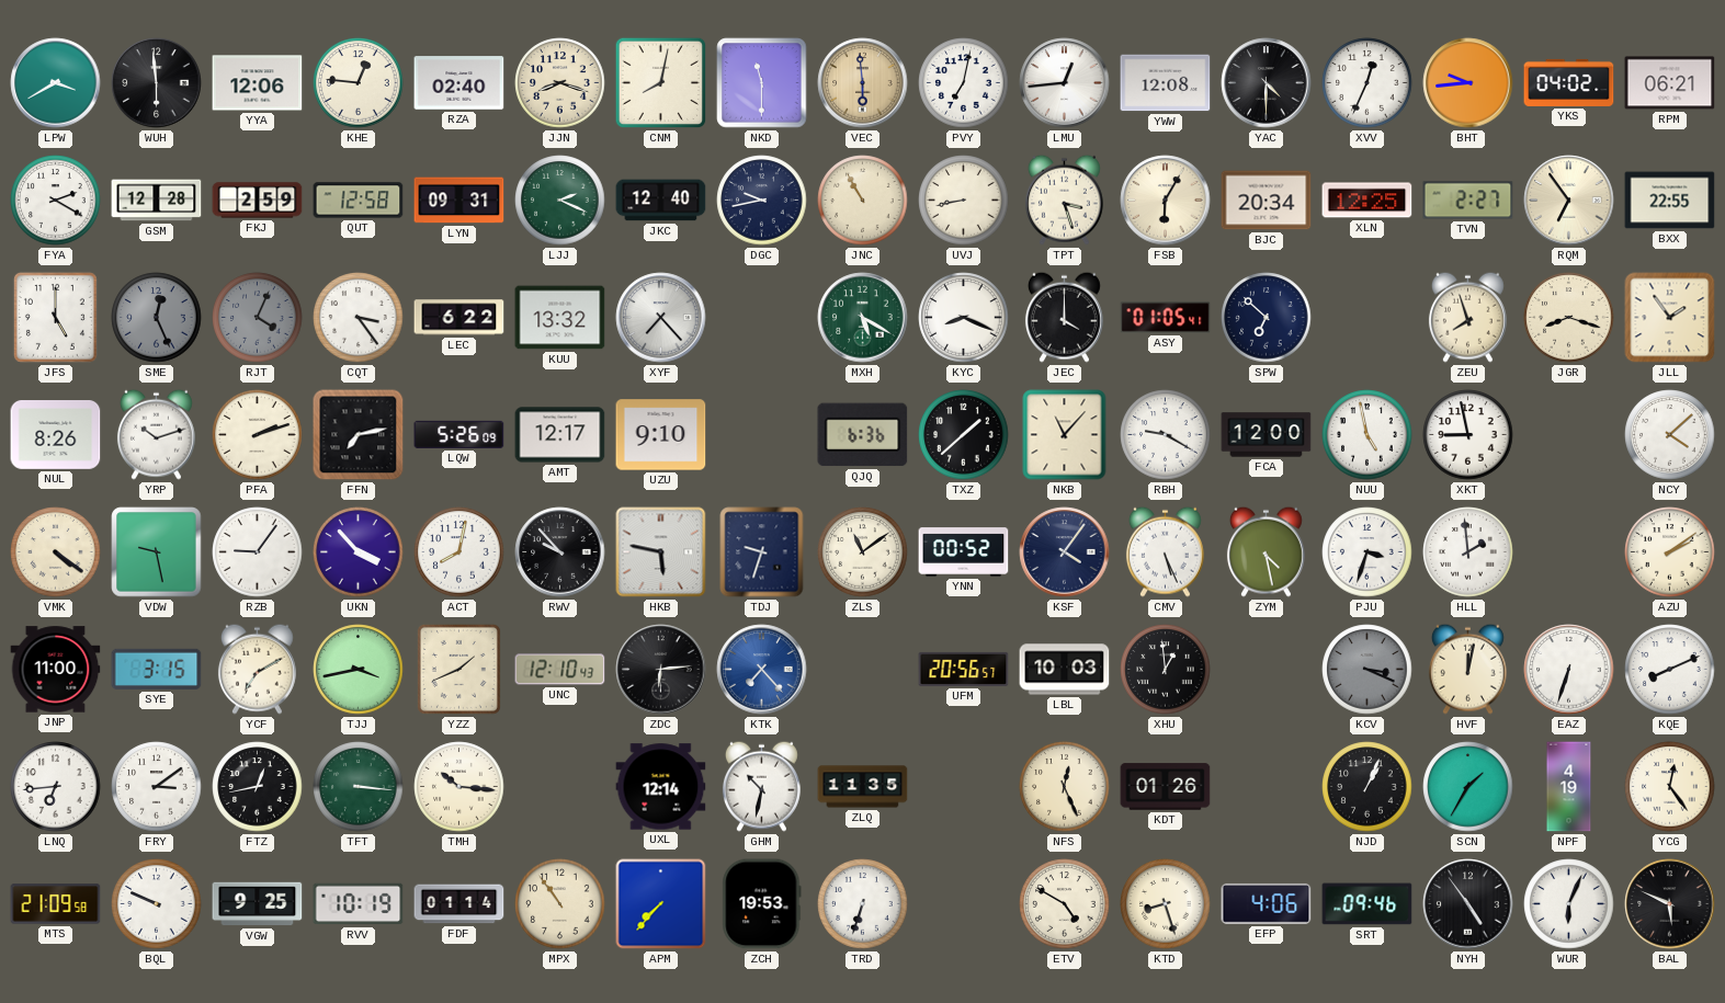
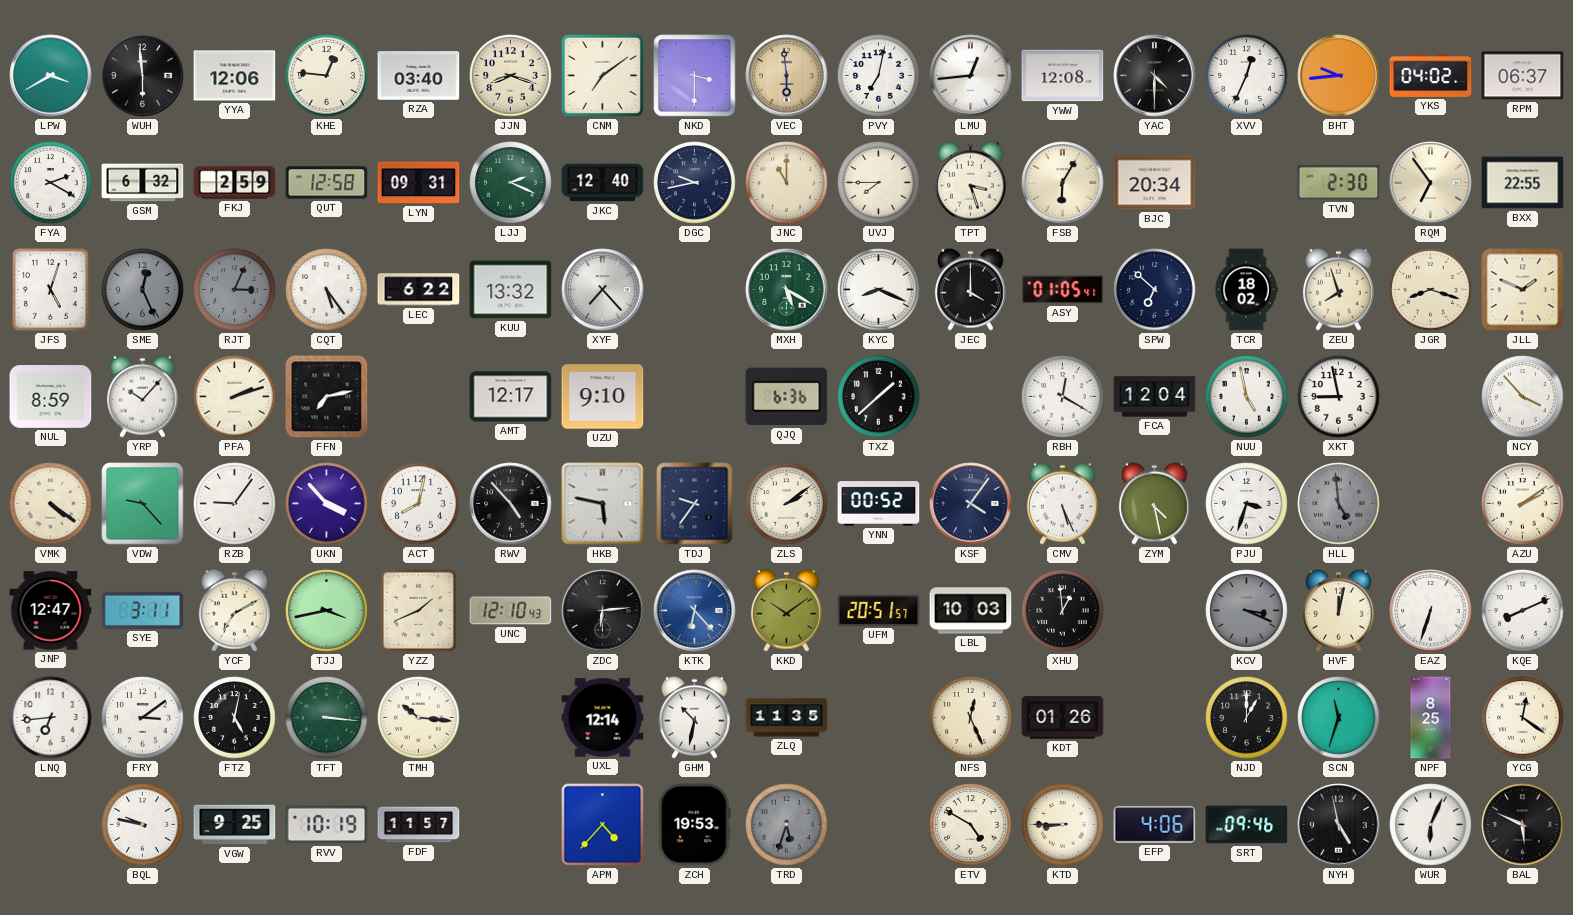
RZA: 02:40 -> 03:40
CNM: 8:02 -> 7:09
NKD: 11:30 -> 3:30
RPM: 06:21 -> 06:37
GSM: 12:28 -> 6:32
JNC: 10:55 -> 11:00
UVJ: 8:43 -> 7:45
XLN: 12:25 -> none
TVN: 2:27 -> 2:30
JFS: 5:00 -> 5:03
RJT: 4:04 -> 3:04
CQT: 3:24 -> 5:24
TCR: none -> 18:02
JLL: 1:54 -> 1:49
NUL: 8:26 -> 8:59
YRP: 10:12 -> 10:07
LQW: 5:26 -> none
NKB: 11:07 -> none
RBH: 9:20 -> 12:20
FCA: 12:00 -> 12:04
NCY: 4:08 -> 3:53
VDW: 9:28 -> 9:23
RWV: 9:53 -> 4:53
TDJ: 9:33 -> 9:36
ZLS: 11:09 -> 2:09
HLL: 1:59 -> 4:59
HLL dial: white -> grey
JNP: 11:00 -> 12:47
SYE: 3:15 -> 3:11
KTK: 7:23 -> 6:23
KKD: none -> 10:09
UFM: 20:56 -> 20:51
FTZ: 12:43 -> 5:02
NJD: 1:04 -> 1:00
SCN: 1:35 -> 11:33
NPF: 4:19 -> 8:25
YCG: 12:24 -> 12:21
MTS: 21:09 -> none
BQL: 9:49 -> 9:47
FDF: 01:14 -> 11:57
MPX: 10:54 -> none
APM: 7:37 -> 4:37
TRD: 6:33 -> 5:33
TRD dial: white -> grey
KTD: 8:27 -> 8:45
NYH: 4:54 -> 4:58
